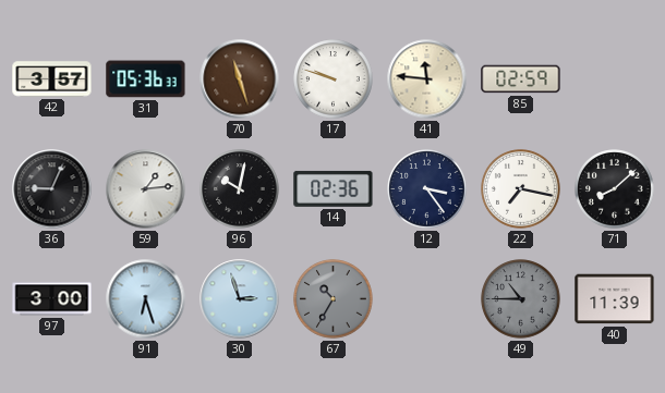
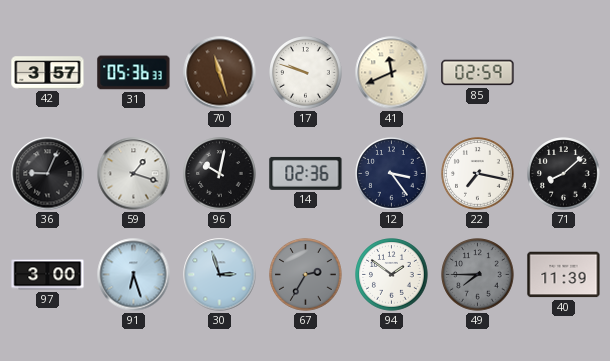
41: 11:46 -> 11:41
59: 1:14 -> 1:18
67: 10:35 -> 2:35
94: none -> 1:51
49: 10:45 -> 7:45
